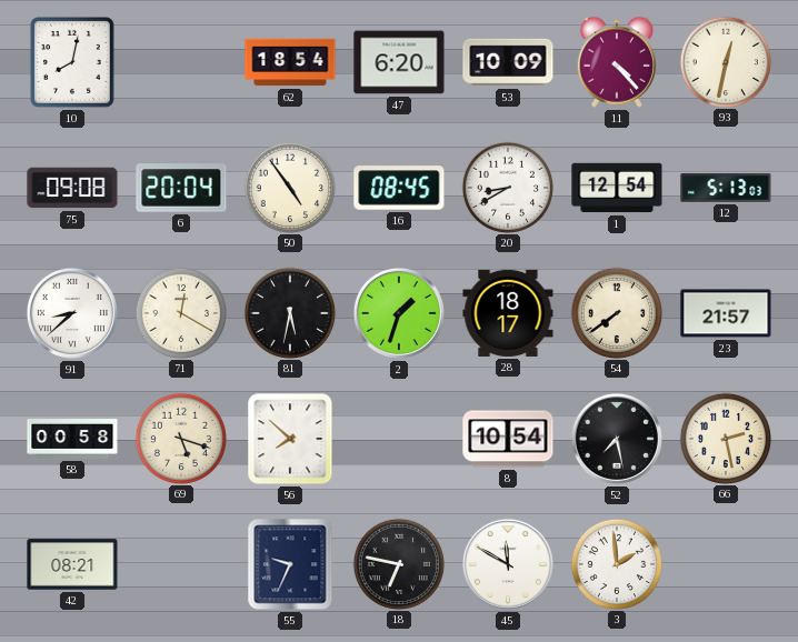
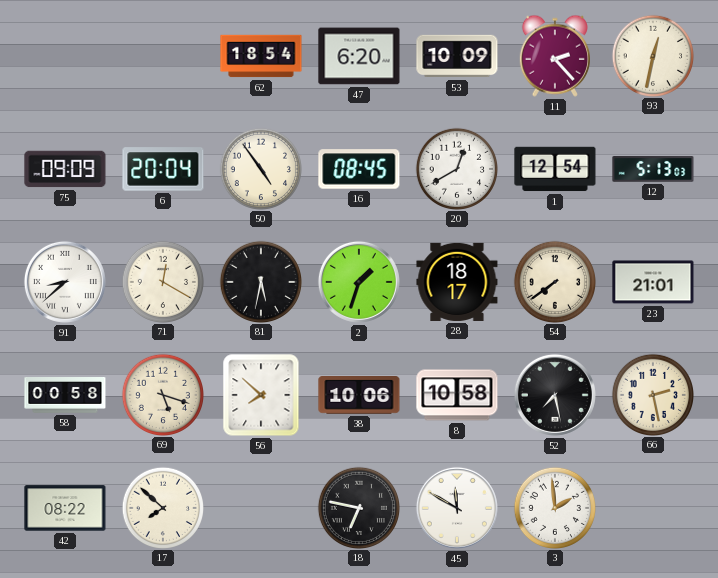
10: 8:02 -> none
11: 4:23 -> 2:23
75: 09:08 -> 09:09
20: 8:40 -> 12:40
23: 21:57 -> 21:01
38: none -> 10:06
8: 10:54 -> 10:58
42: 08:21 -> 08:22
17: none -> 7:52
55: 9:34 -> none
